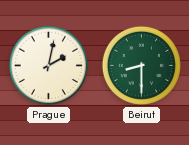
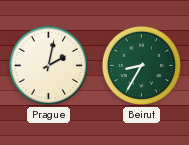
Beirut: 8:30 -> 8:35
